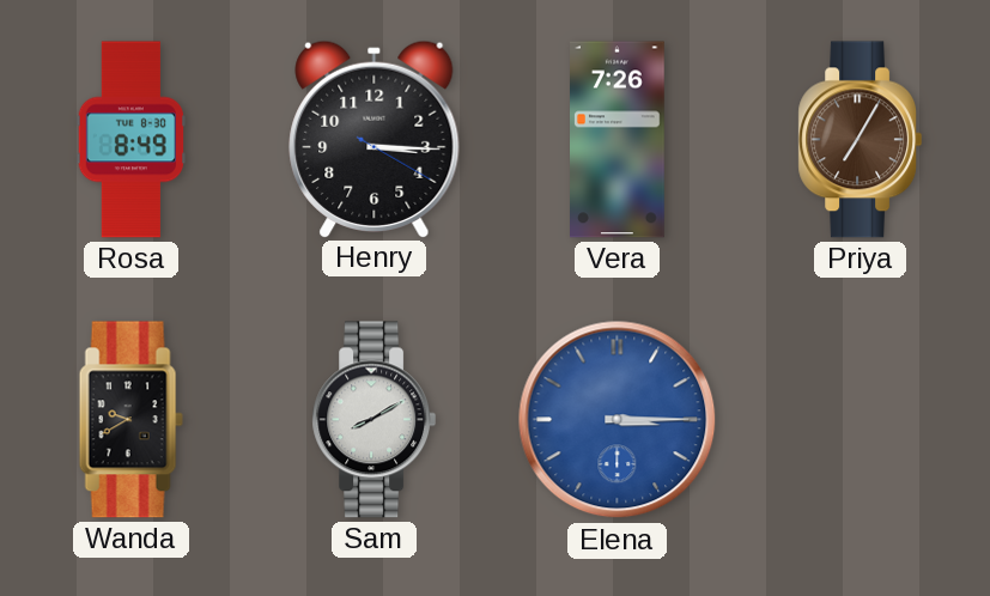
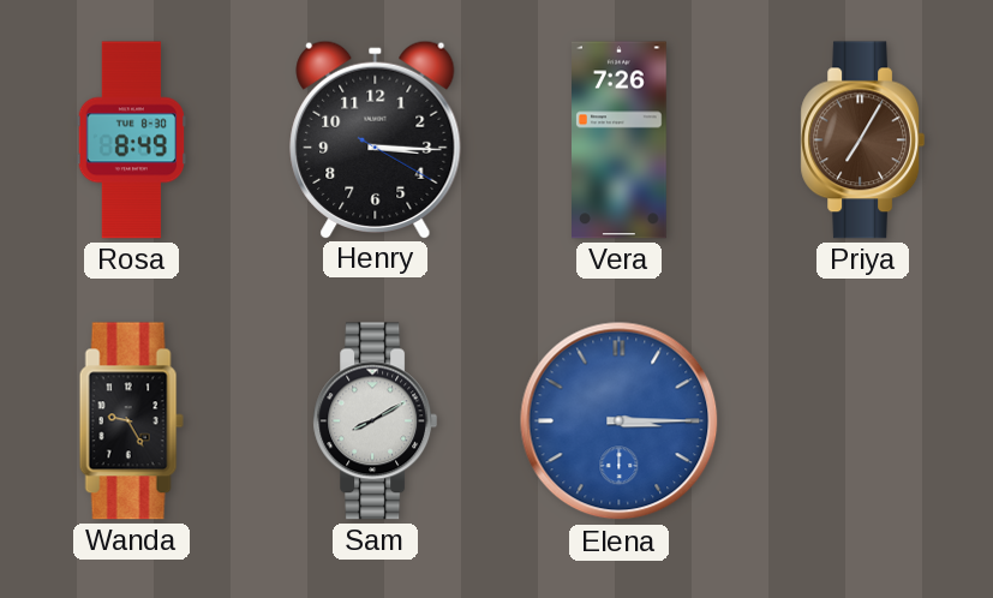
Wanda: 9:40 -> 9:25
